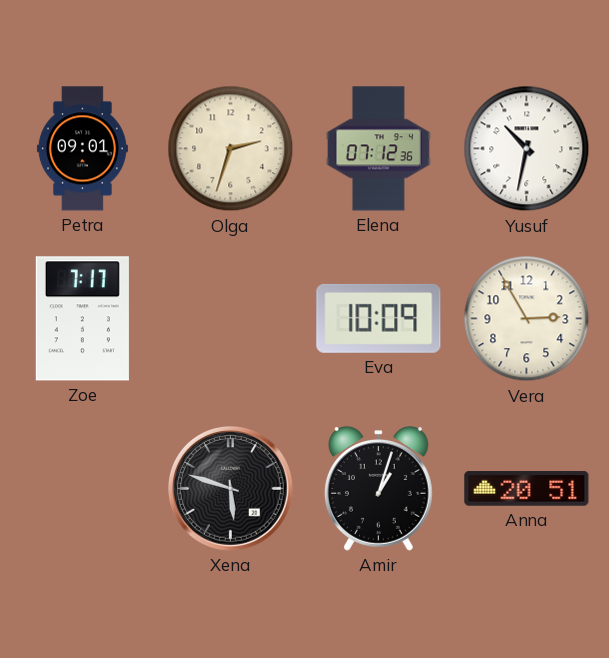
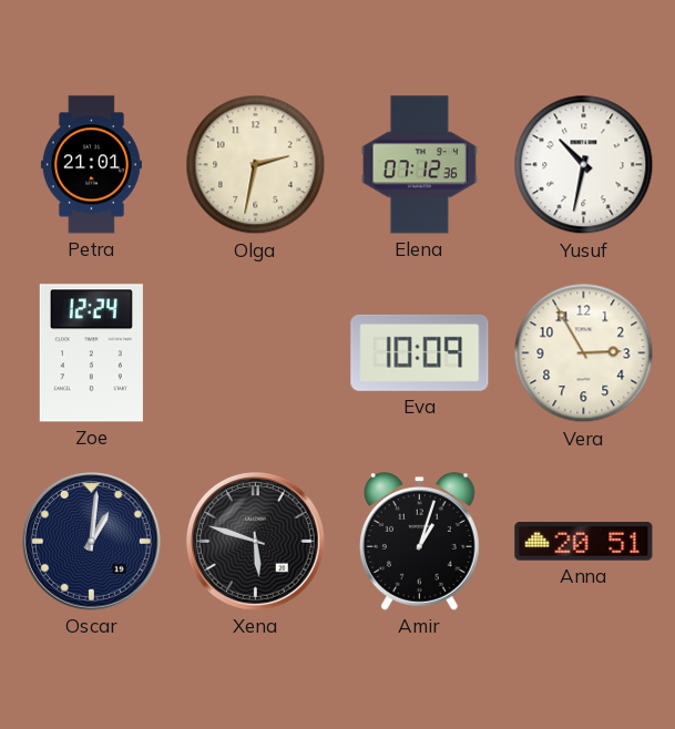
Petra: 09:01 -> 21:01
Olga: 2:33 -> 2:32
Zoe: 7:17 -> 12:24
Oscar: none -> 1:01
